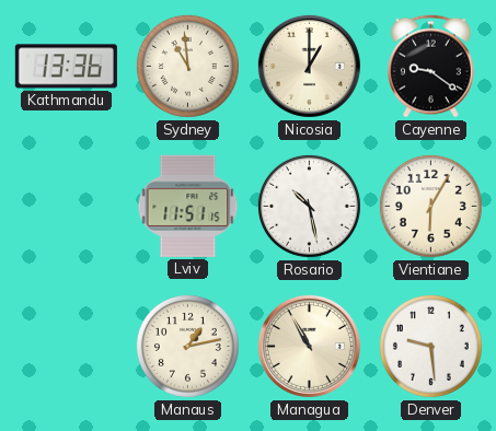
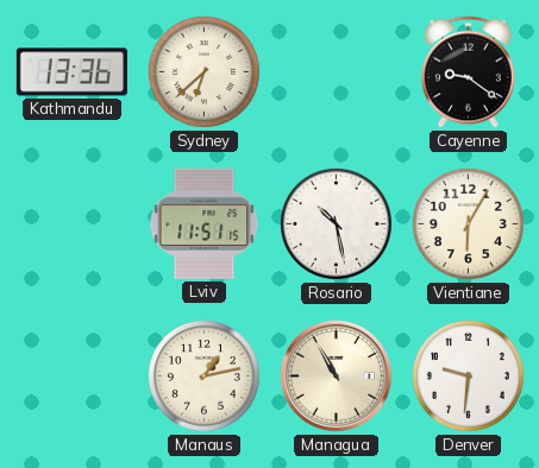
Sydney: 10:59 -> 6:38
Nicosia: 1:00 -> none
Denver: 9:29 -> 9:31
